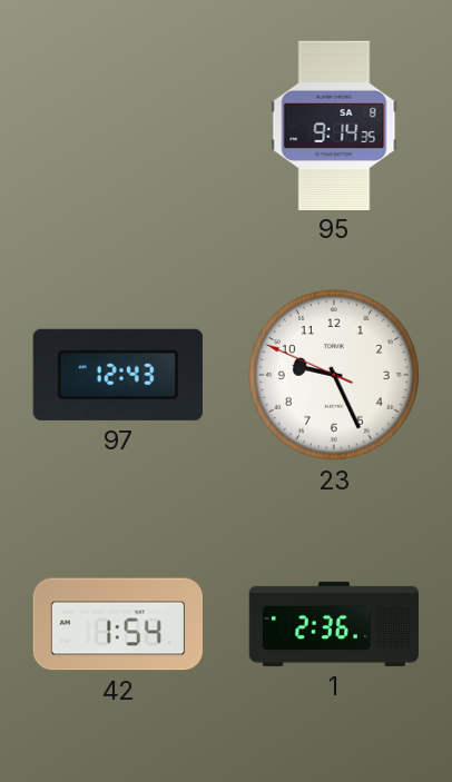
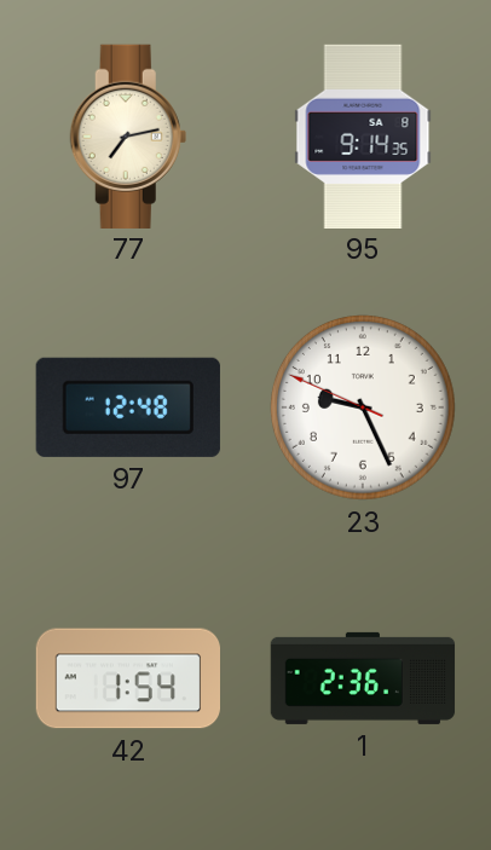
77: none -> 7:13
97: 12:43 -> 12:48
